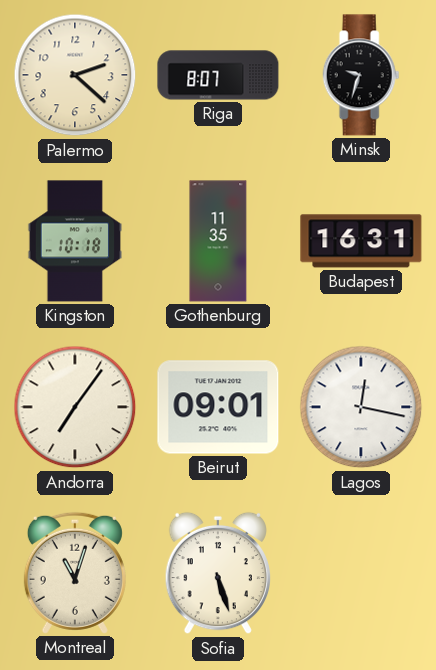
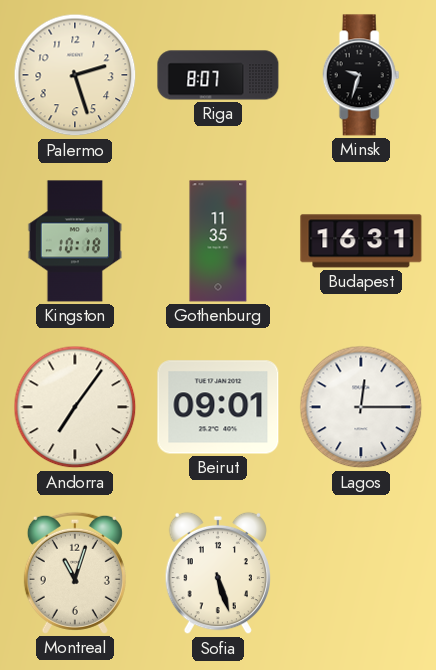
Palermo: 2:22 -> 2:27
Lagos: 12:17 -> 12:15
